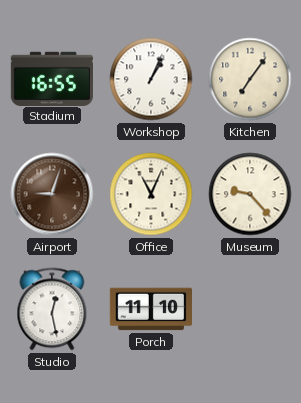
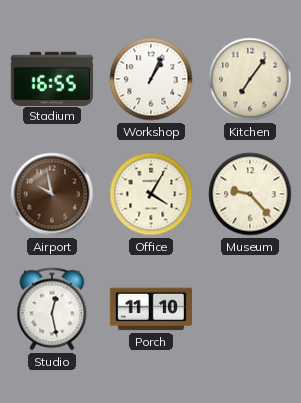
Airport: 9:03 -> 9:58
Office: 11:04 -> 4:05
